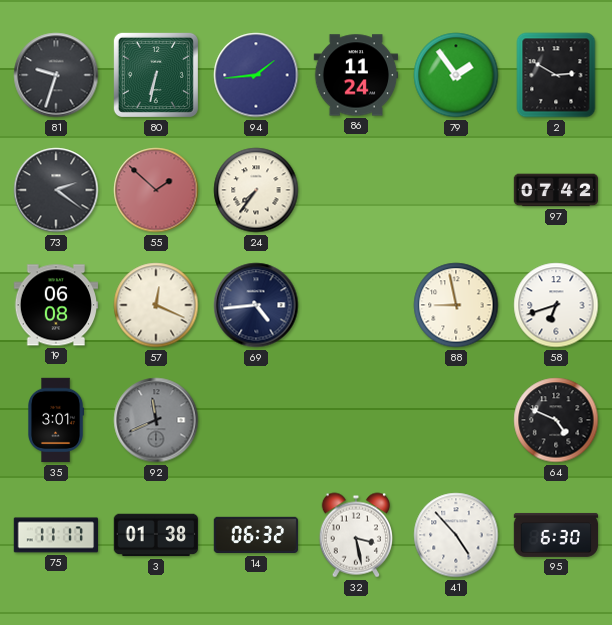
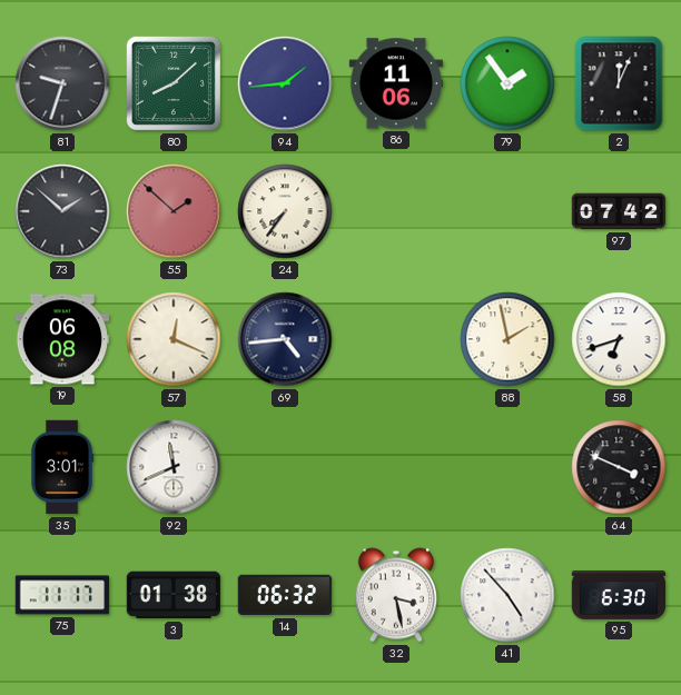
80: 6:32 -> 8:08
86: 11:24 -> 11:06
2: 2:50 -> 12:04
73: 2:21 -> 1:52
88: 8:58 -> 1:58
92 dial: grey -> white
64: 4:49 -> 3:49
